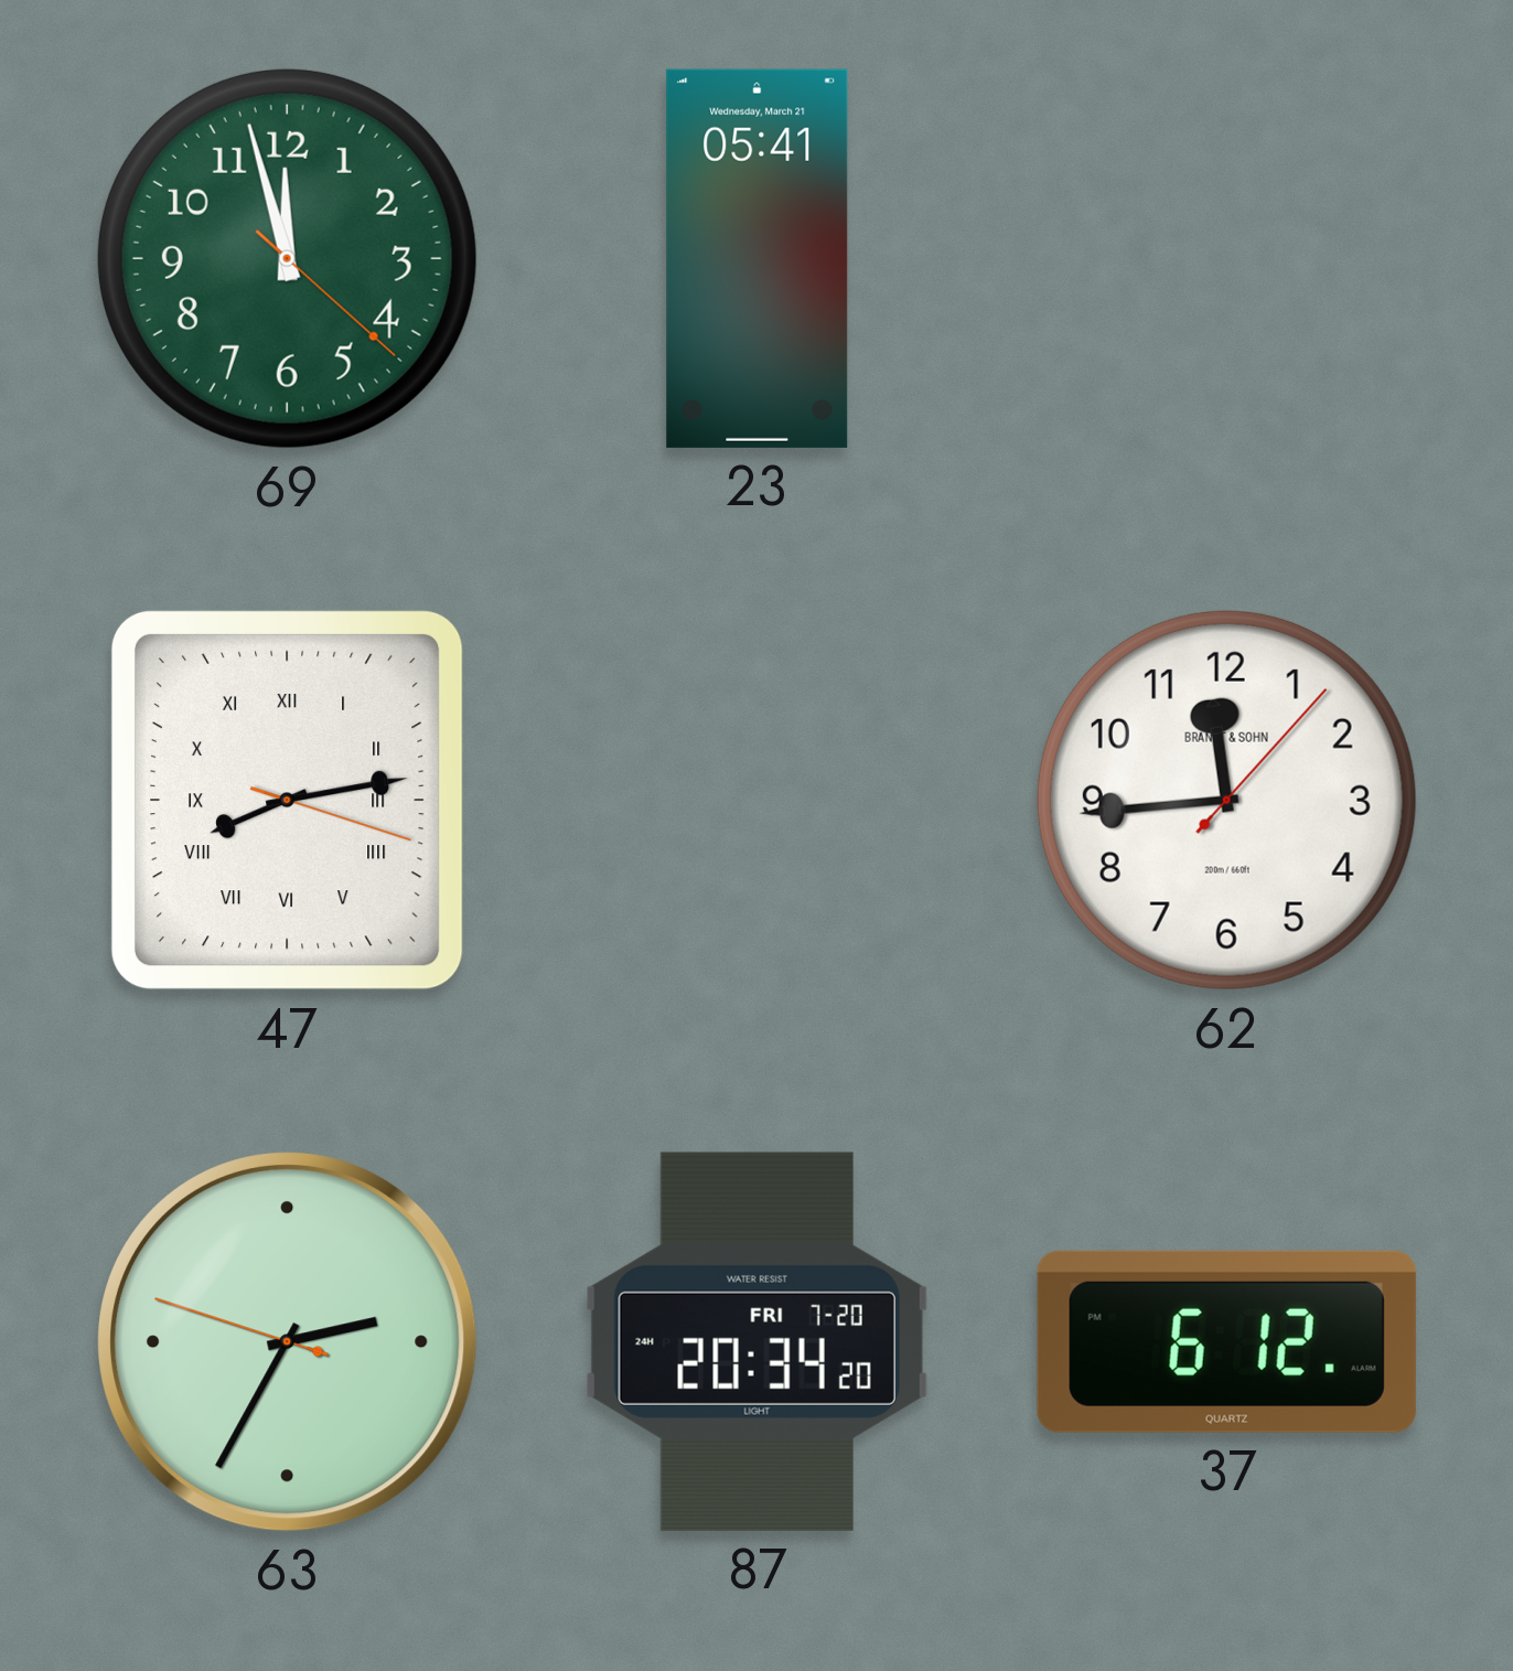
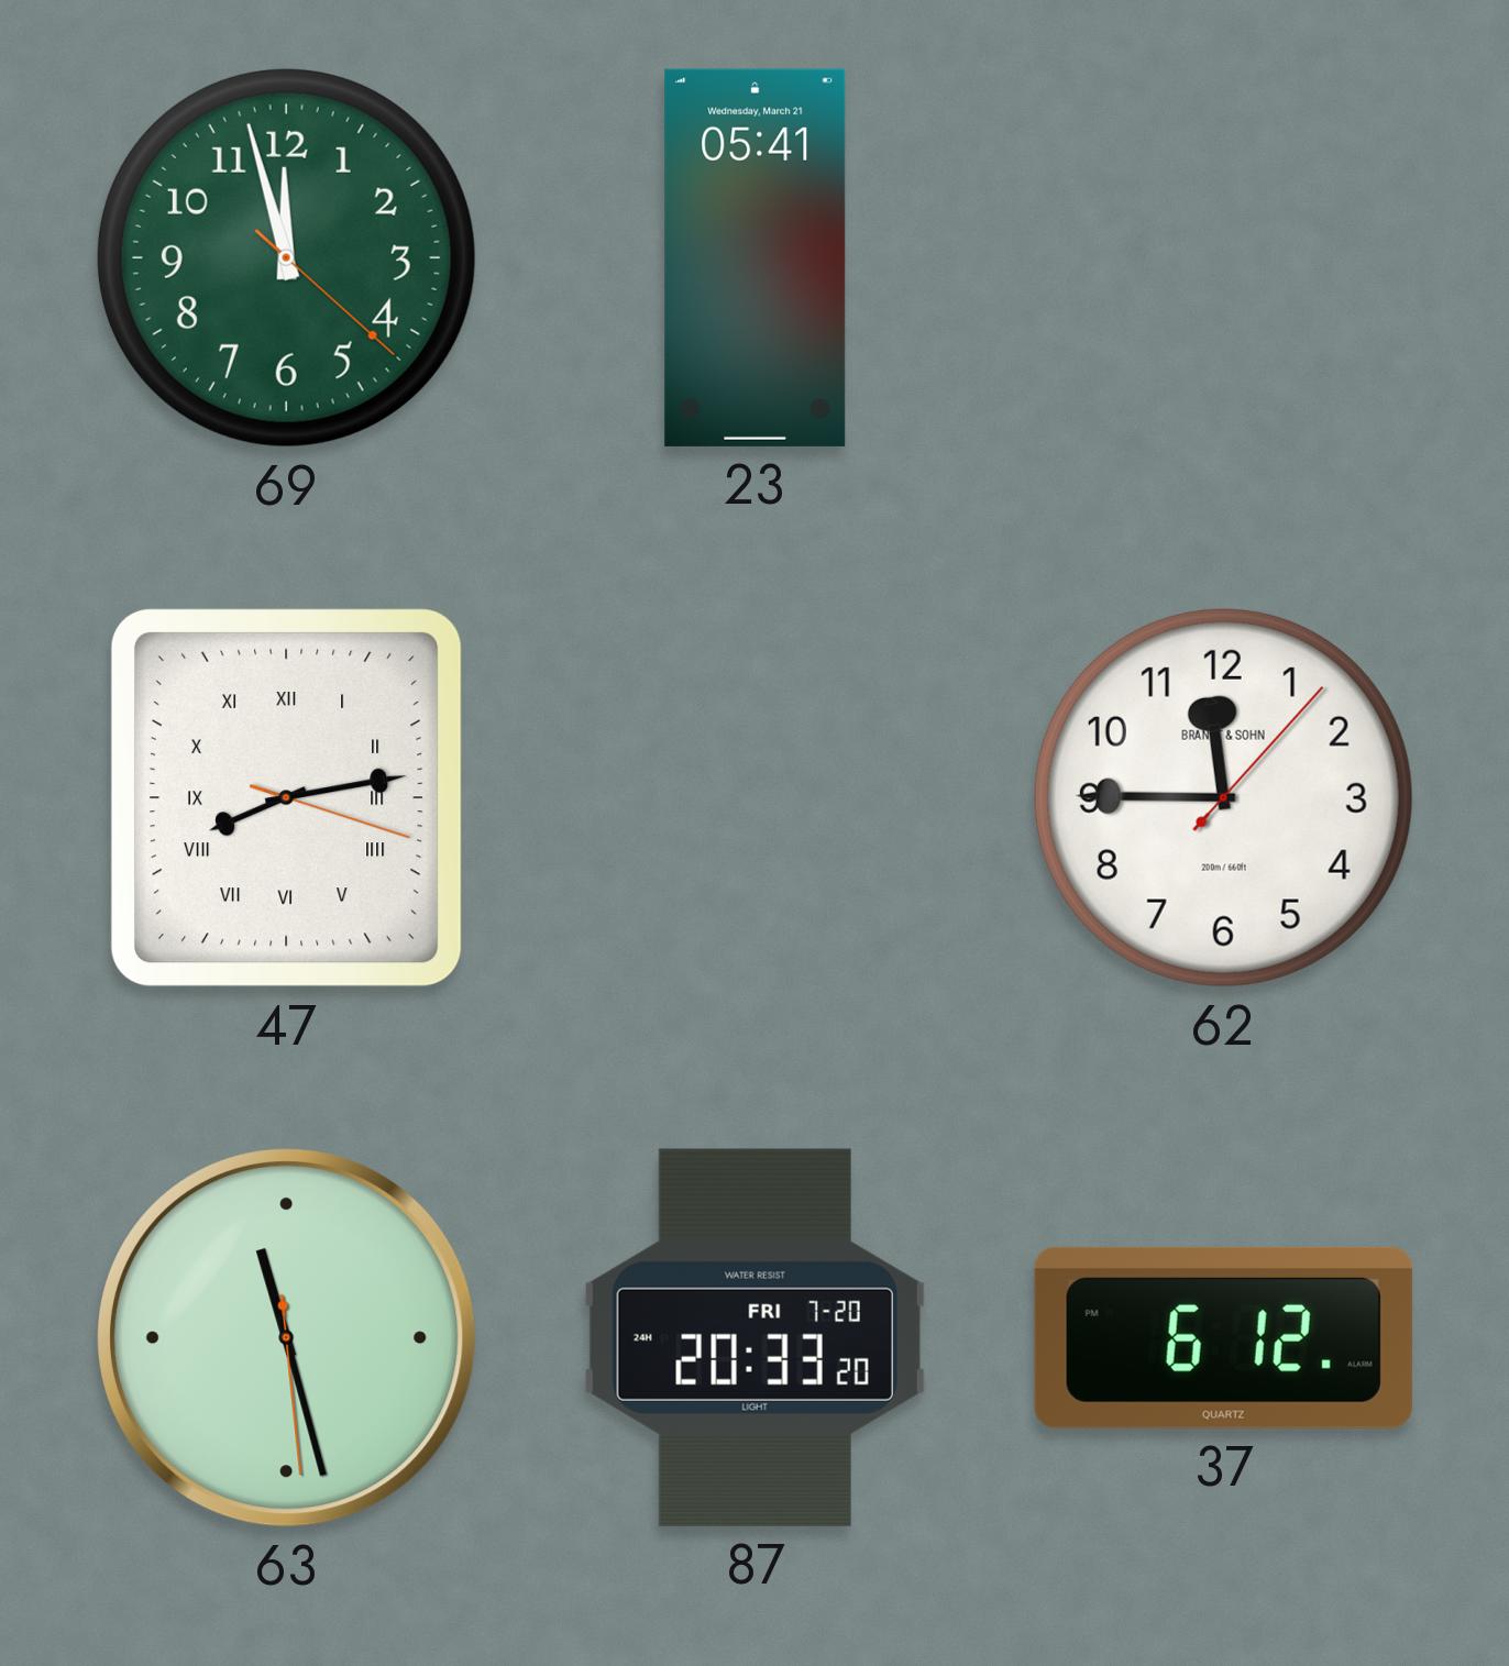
62: 11:44 -> 11:45
63: 2:34 -> 11:27
87: 20:34 -> 20:33
